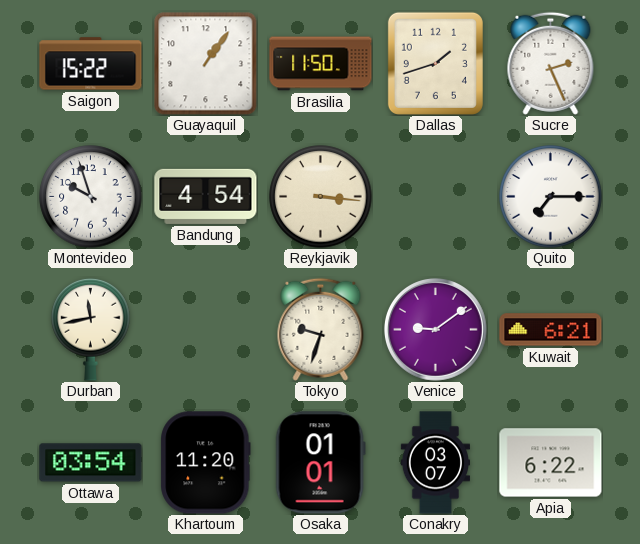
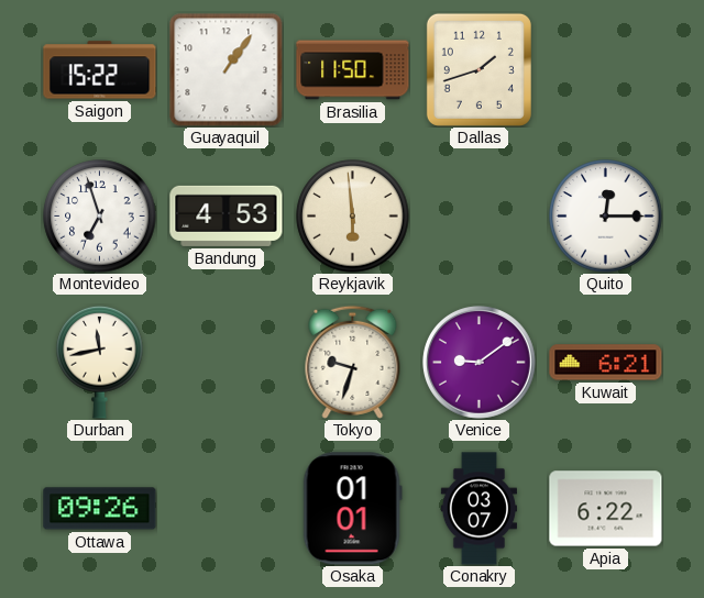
Sucre: 2:26 -> none
Montevideo: 9:57 -> 6:57
Bandung: 4:54 -> 4:53
Reykjavik: 3:16 -> 5:59
Quito: 7:15 -> 12:15
Ottawa: 03:54 -> 09:26
Khartoum: 11:20 -> none
